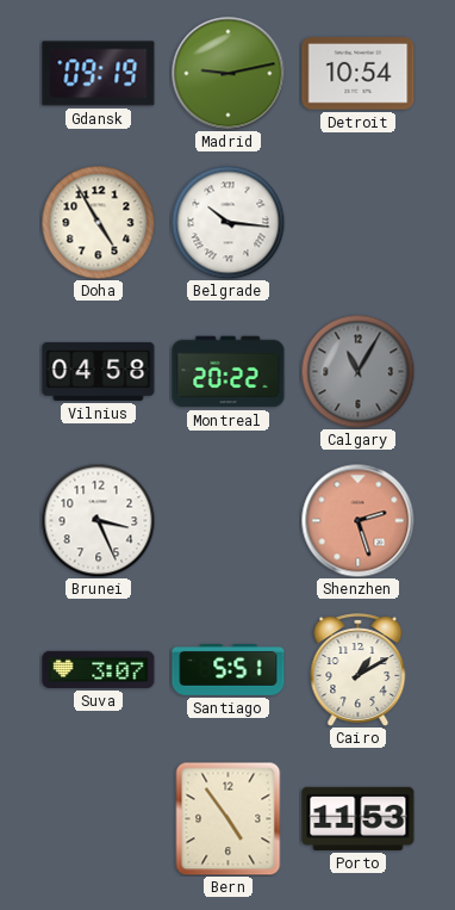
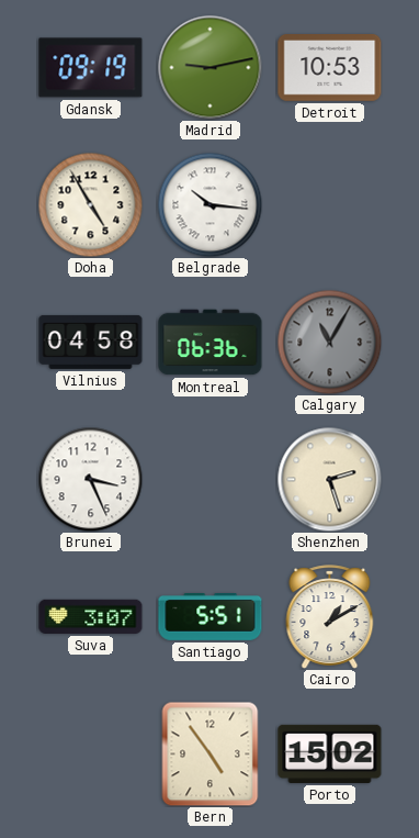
Detroit: 10:54 -> 10:53
Montreal: 20:22 -> 06:36
Shenzhen dial: salmon -> cream
Porto: 11:53 -> 15:02
